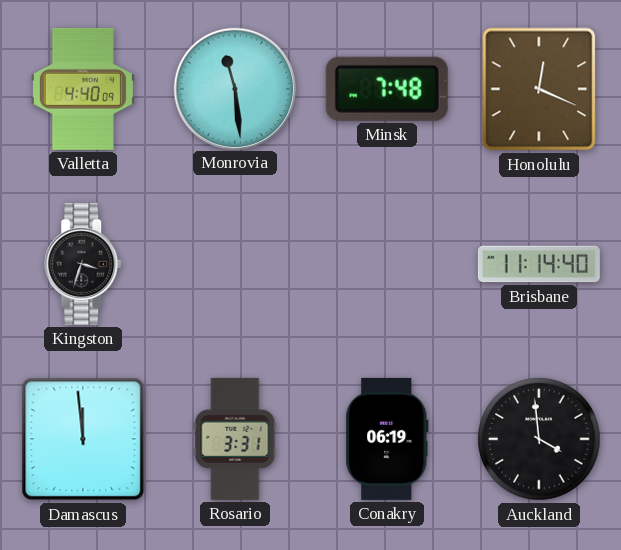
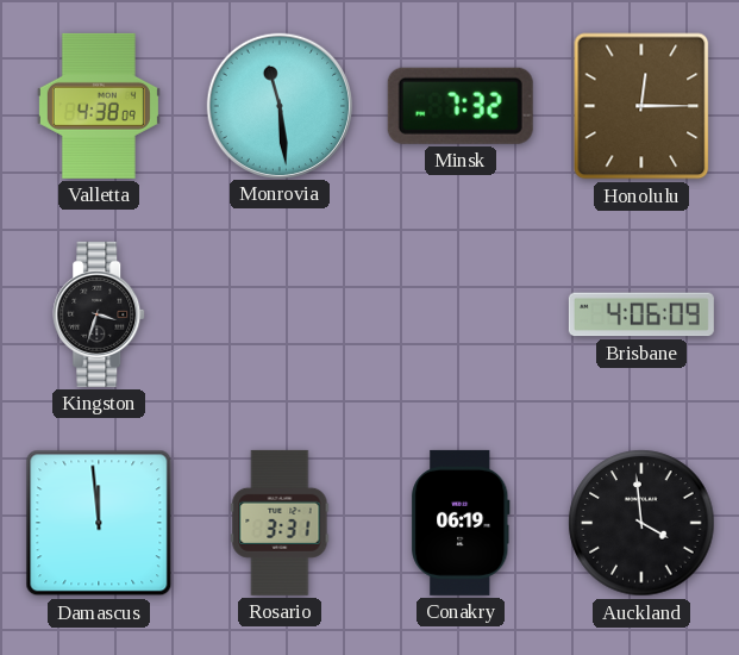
Valletta: 4:40 -> 4:38
Minsk: 7:48 -> 7:32
Honolulu: 12:19 -> 12:15
Brisbane: 11:14 -> 4:06
